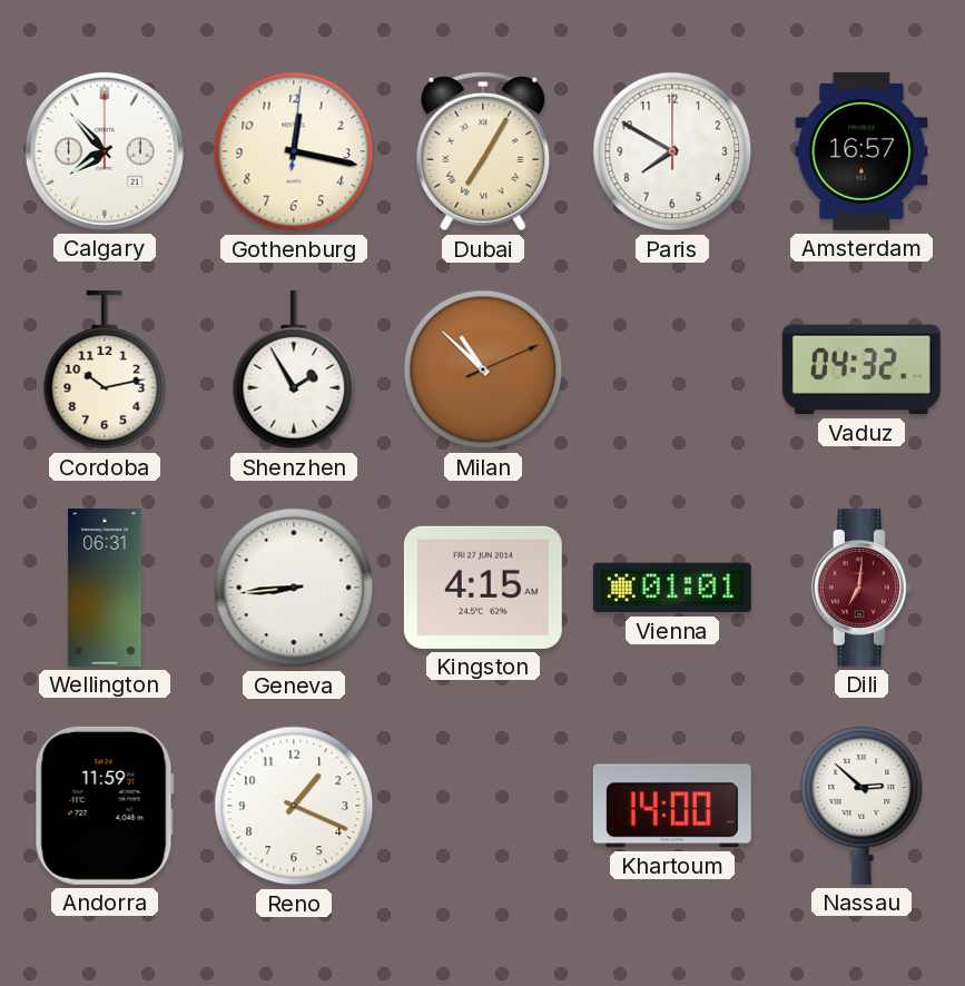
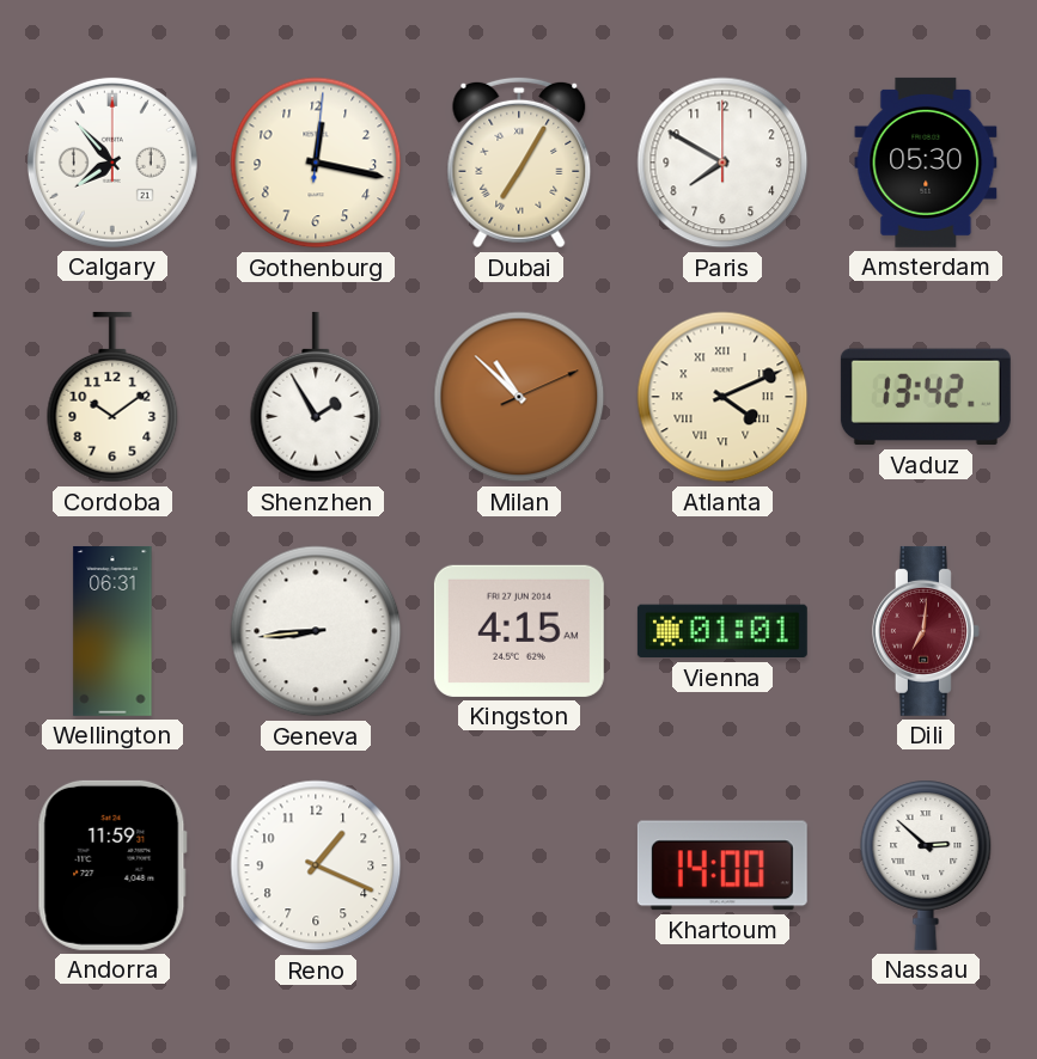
Amsterdam: 16:57 -> 05:30
Cordoba: 10:13 -> 10:09
Atlanta: none -> 4:11
Vaduz: 04:32 -> 13:42
